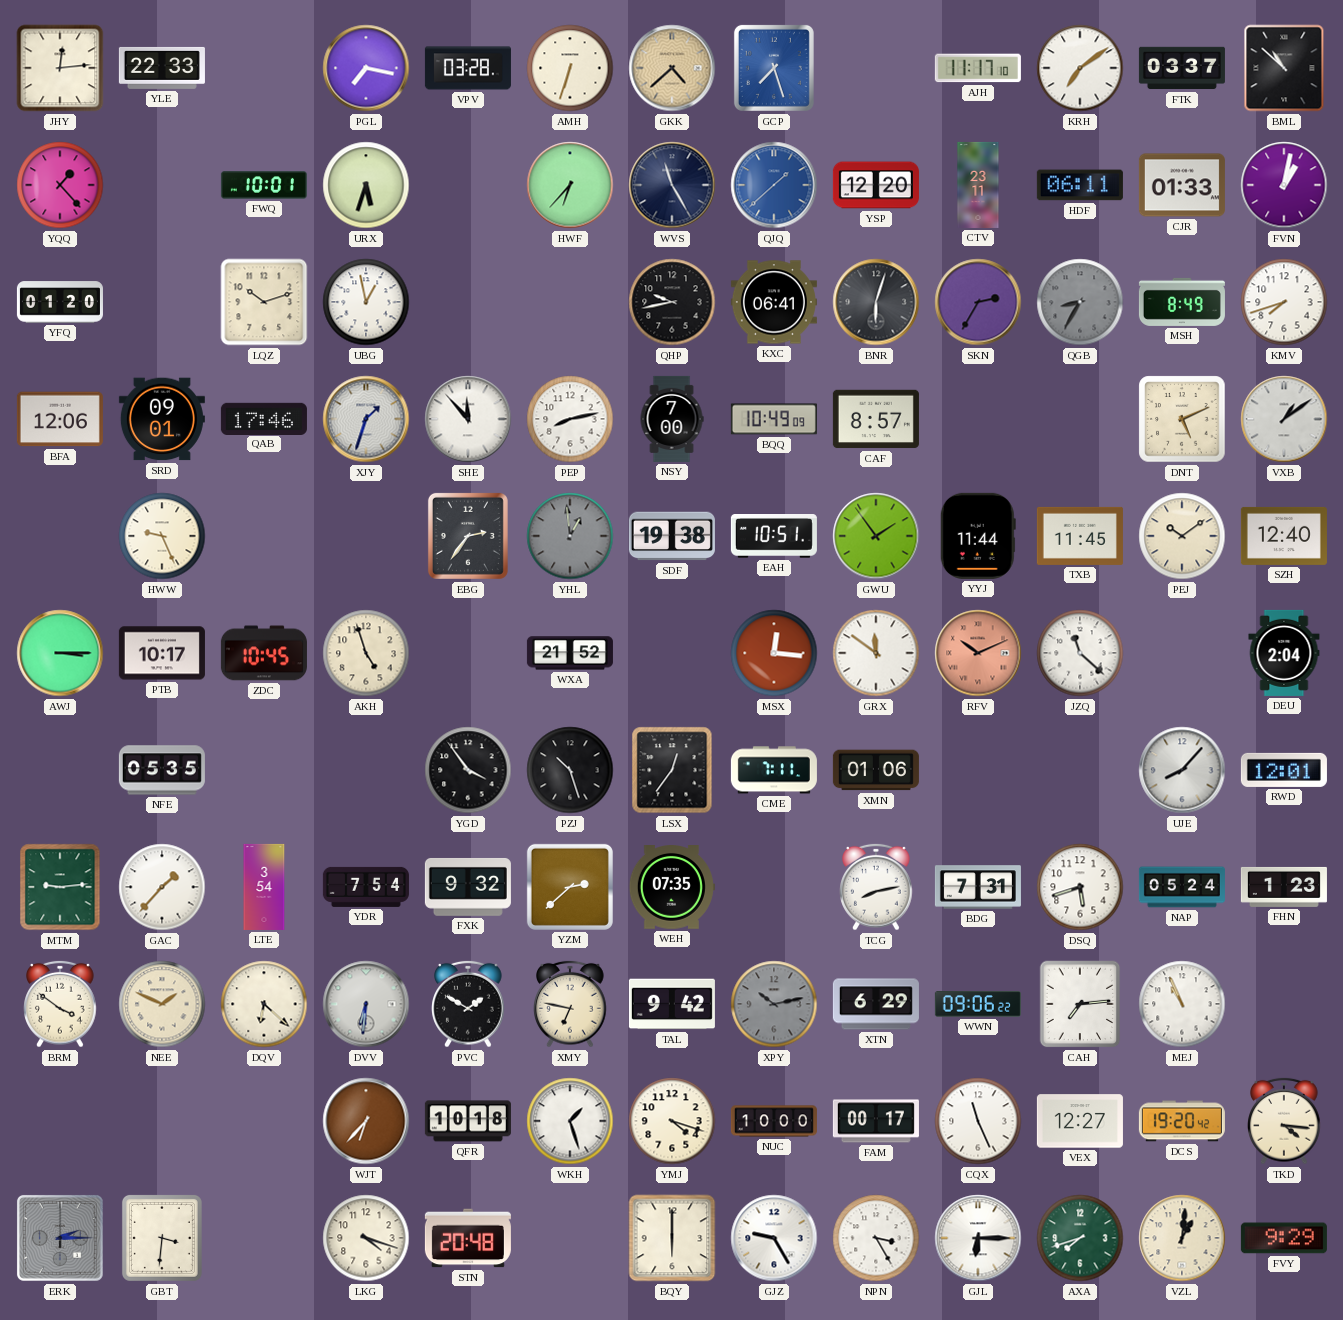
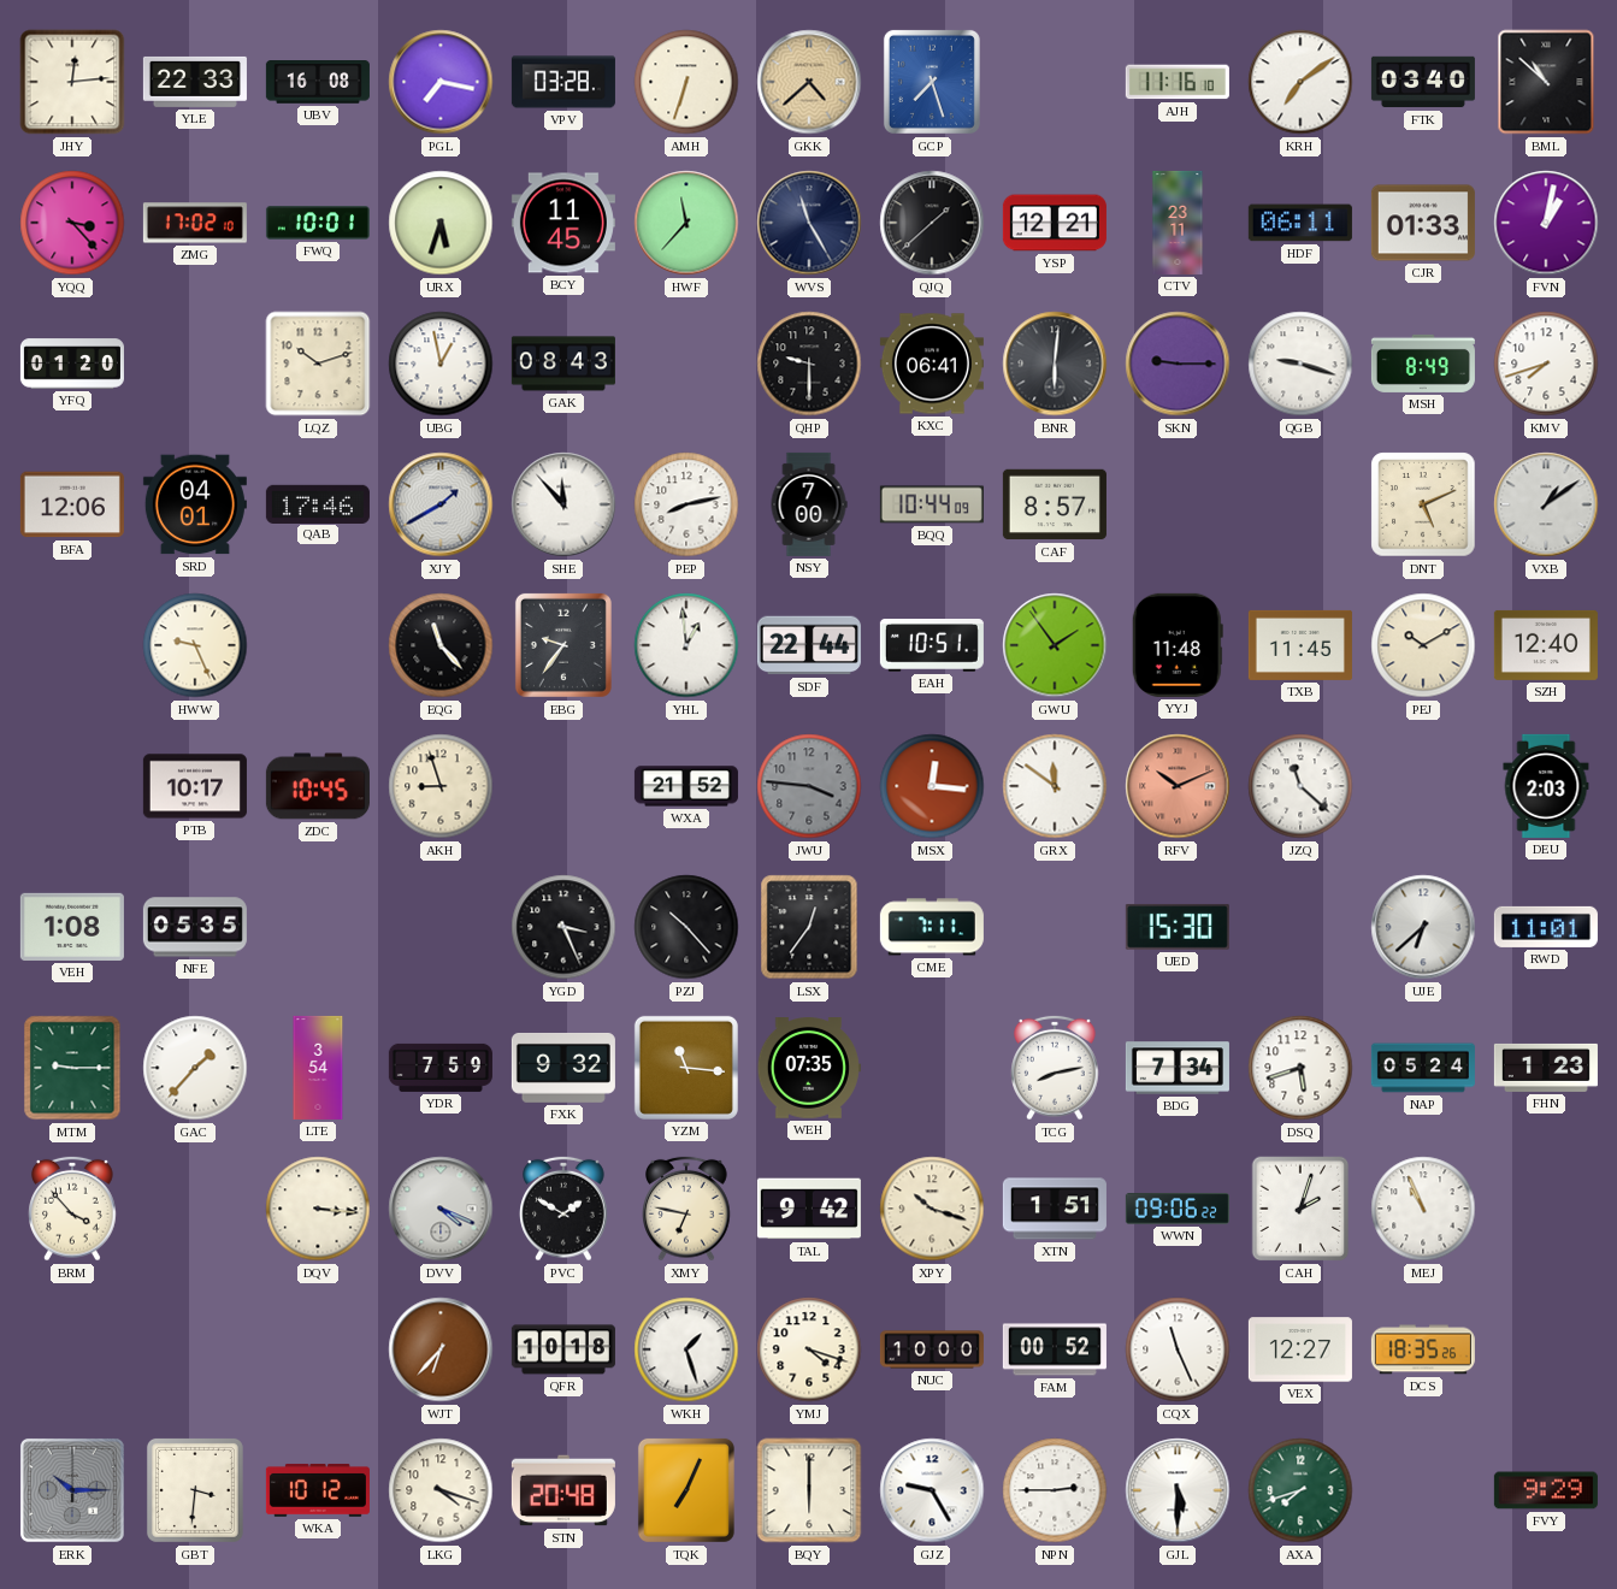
UBV: none -> 16:08
AJH: 11:17 -> 11:16
FTK: 03:37 -> 03:40
YQQ: 1:23 -> 3:23
ZMG: none -> 17:02
BCY: none -> 11:45
HWF: 6:37 -> 11:37
QJQ dial: blue -> black
YSP: 12:20 -> 12:21
GAK: none -> 08:43
QHP: 9:43 -> 9:30
BNR: 6:03 -> 6:01
SKN: 2:35 -> 9:15
QGB: 8:35 -> 9:18
QGB dial: grey -> white
SRD: 09:01 -> 04:01
XJY: 1:33 -> 1:40
BQQ: 10:49 -> 10:44
EQG: none -> 11:23
EBG: 2:36 -> 9:36
YHL dial: grey -> white
SDF: 19:38 -> 22:44
YYJ: 11:44 -> 11:48
PEJ: 10:09 -> 10:10
AWJ: 3:15 -> none
AKH: 4:57 -> 8:57
JWU: none -> 3:46
DEU: 2:04 -> 2:03
VEH: none -> 1:08
YGD: 3:54 -> 3:26
PZJ: 10:27 -> 10:23
XMN: 01:06 -> none
UED: none -> 15:30
UJE: 8:07 -> 6:38
RWD: 12:01 -> 11:01
MTM: 9:14 -> 9:15
YDR: 7:54 -> 7:59
YZM: 2:38 -> 11:16
BDG: 7:31 -> 7:34
BRM: 3:51 -> 3:53
NEE: 1:49 -> none
DQV: 6:22 -> 3:16
DVV: 6:31 -> 4:19
XPY: 10:13 -> 10:18
XPY dial: grey -> cream
XTN: 6:29 -> 1:51
CAH: 7:14 -> 2:03
FAM: 00:17 -> 00:52
DCS: 19:20 -> 18:35
TKD: 4:16 -> none
ERK: 2:15 -> 10:15
WKA: none -> 10:12
TQK: none -> 7:04
NPN: 3:25 -> 2:45
GJL: 6:15 -> 5:30
VZL: 1:01 -> none
